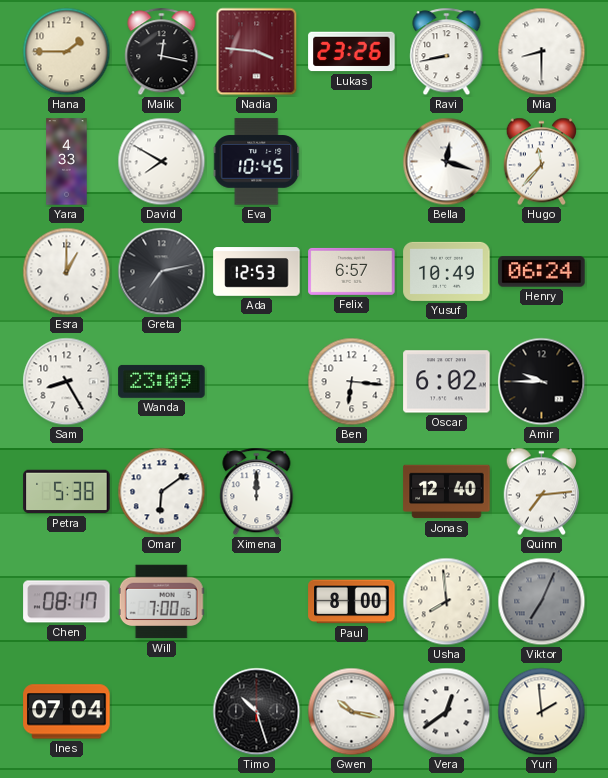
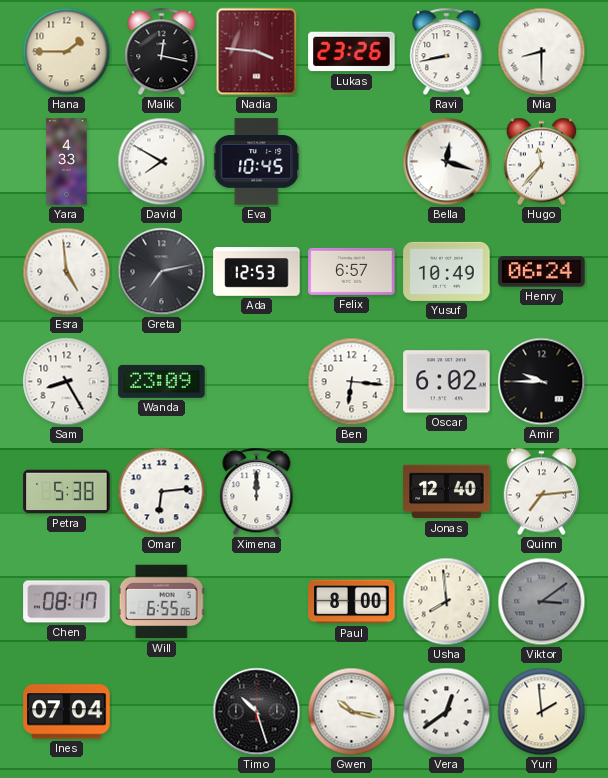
Esra: 1:00 -> 4:59
Omar: 6:09 -> 6:14
Will: 7:00 -> 6:55
Viktor: 7:04 -> 3:09
